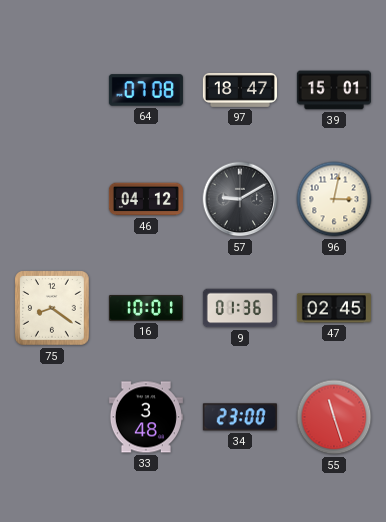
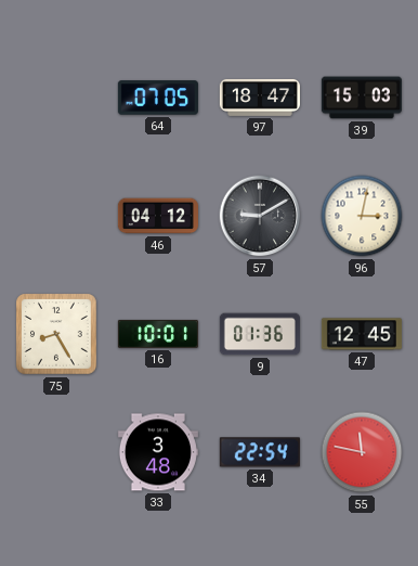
64: 07:08 -> 07:05
39: 15:01 -> 15:03
75: 8:21 -> 8:25
47: 02:45 -> 12:45
34: 23:00 -> 22:54
55: 11:27 -> 11:47
